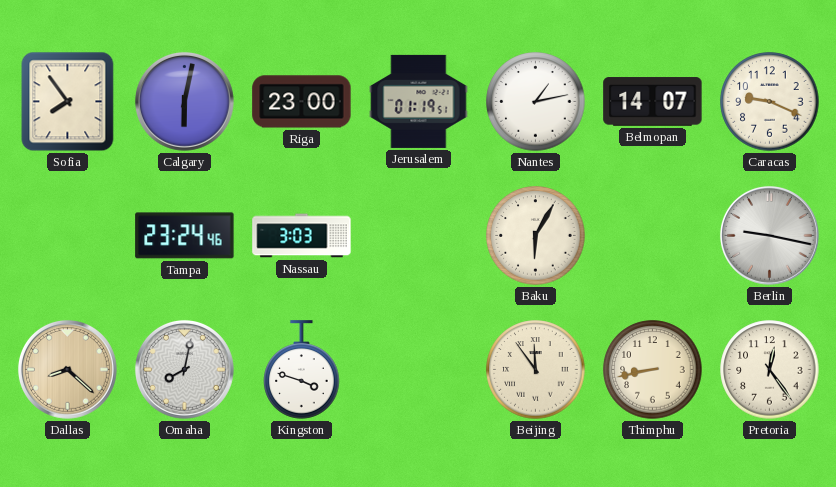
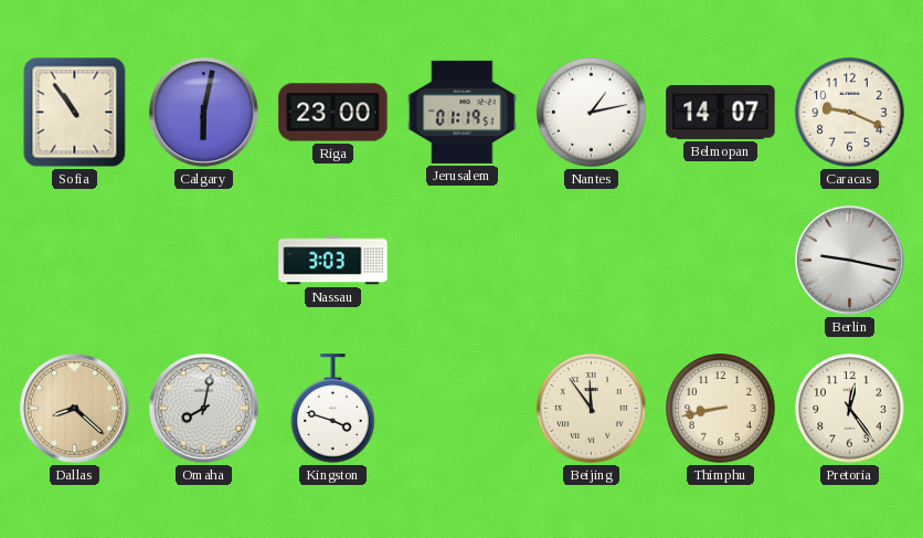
Sofia: 7:54 -> 10:54
Tampa: 23:24 -> none
Baku: 6:05 -> none
